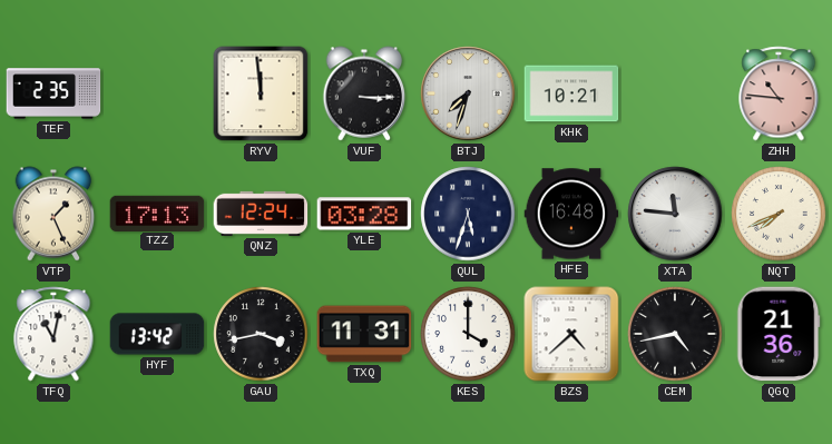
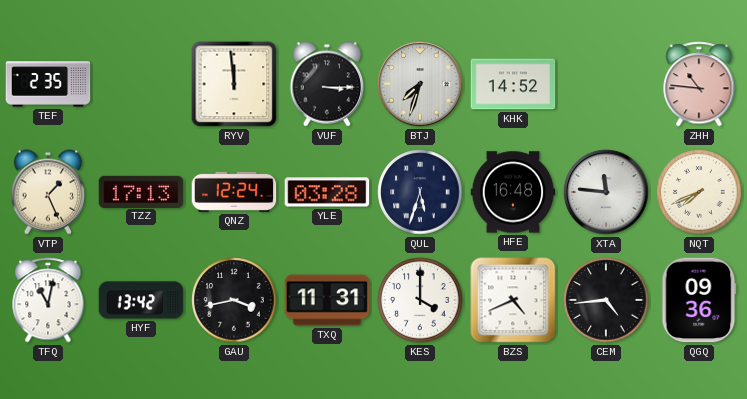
KHK: 10:21 -> 14:52
BZS: 4:38 -> 4:41
CEM: 4:43 -> 4:44
QGQ: 21:36 -> 09:36
